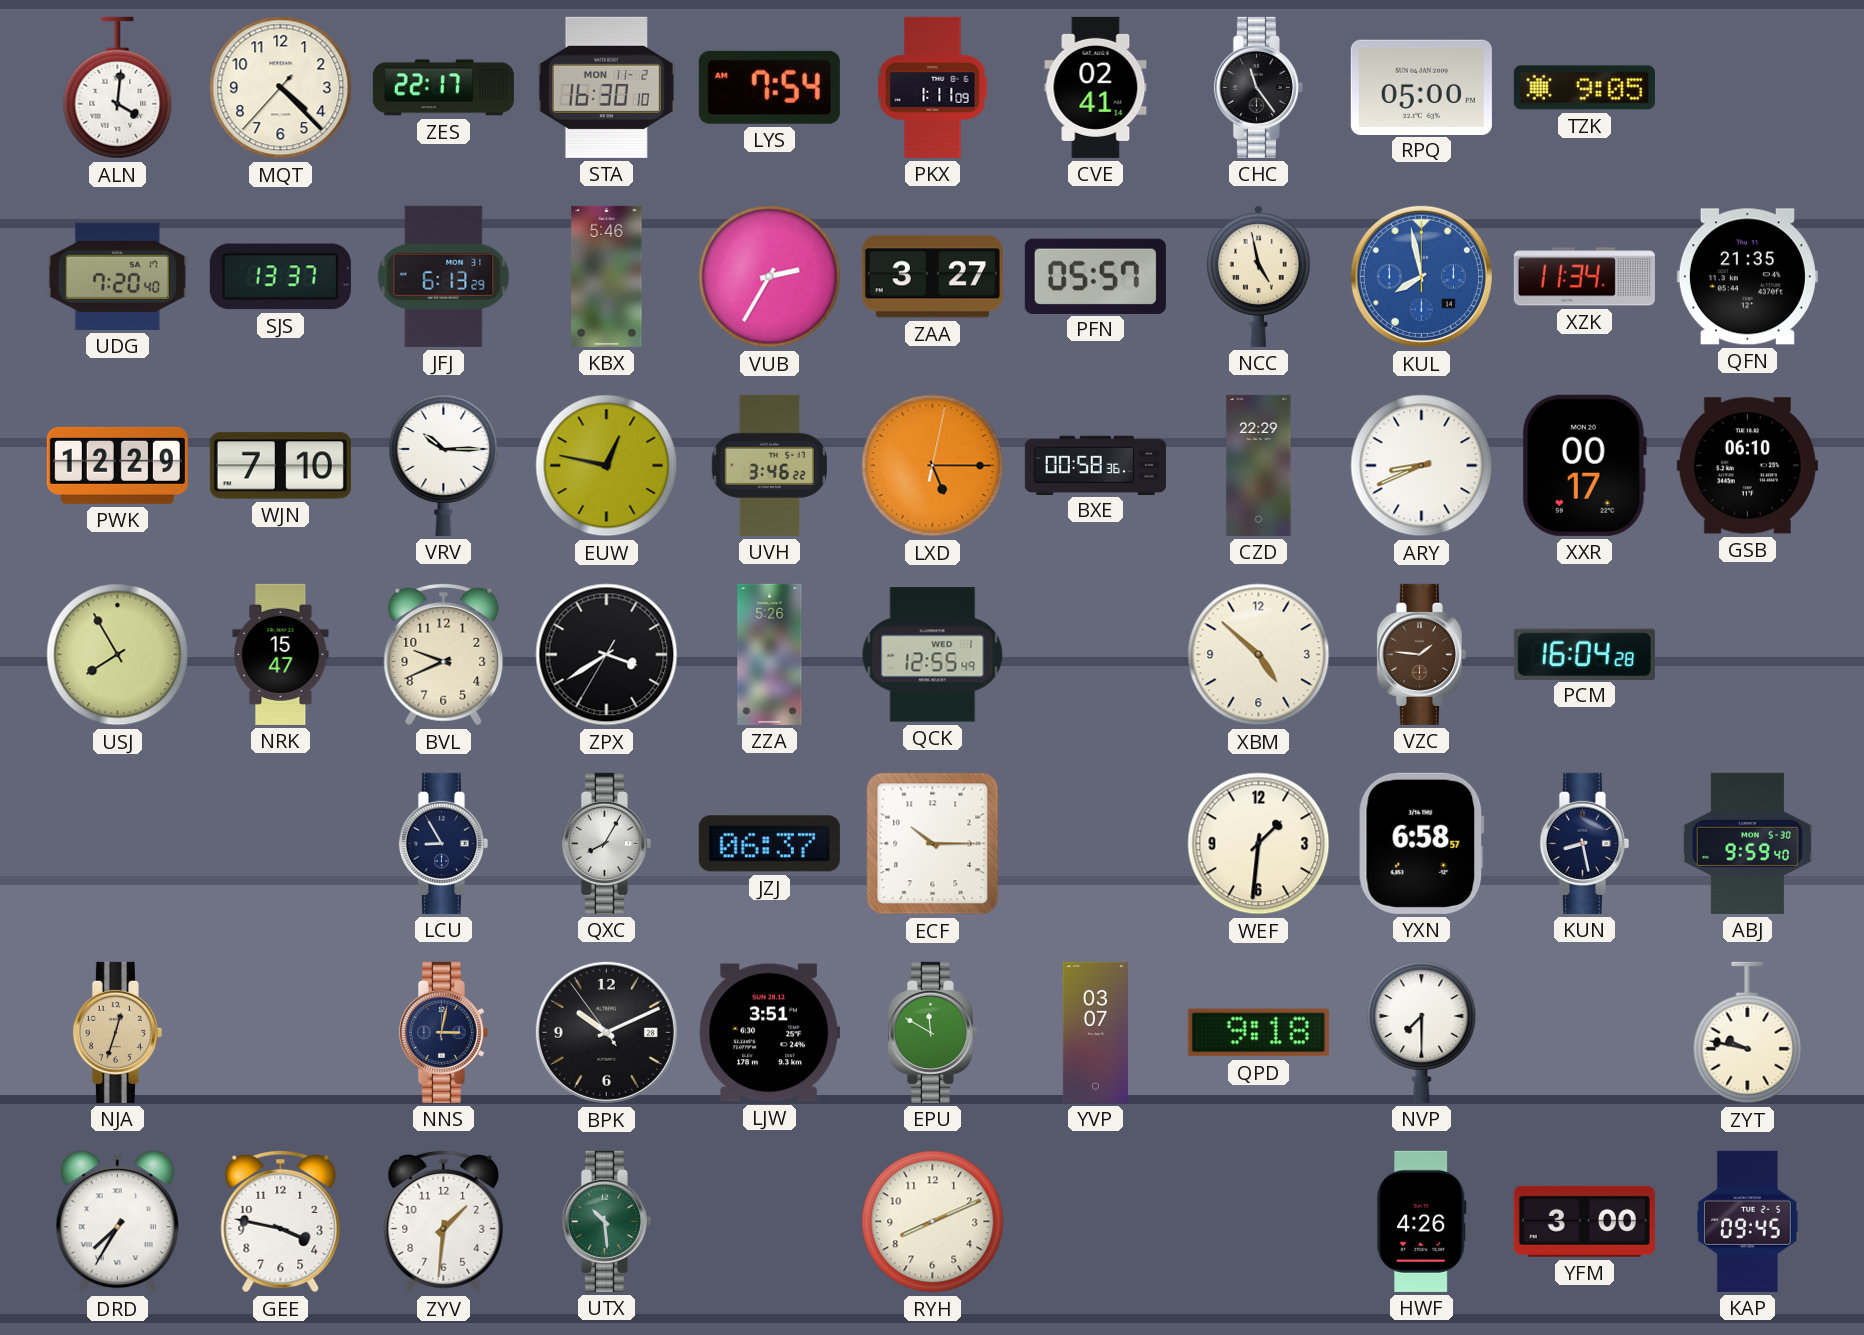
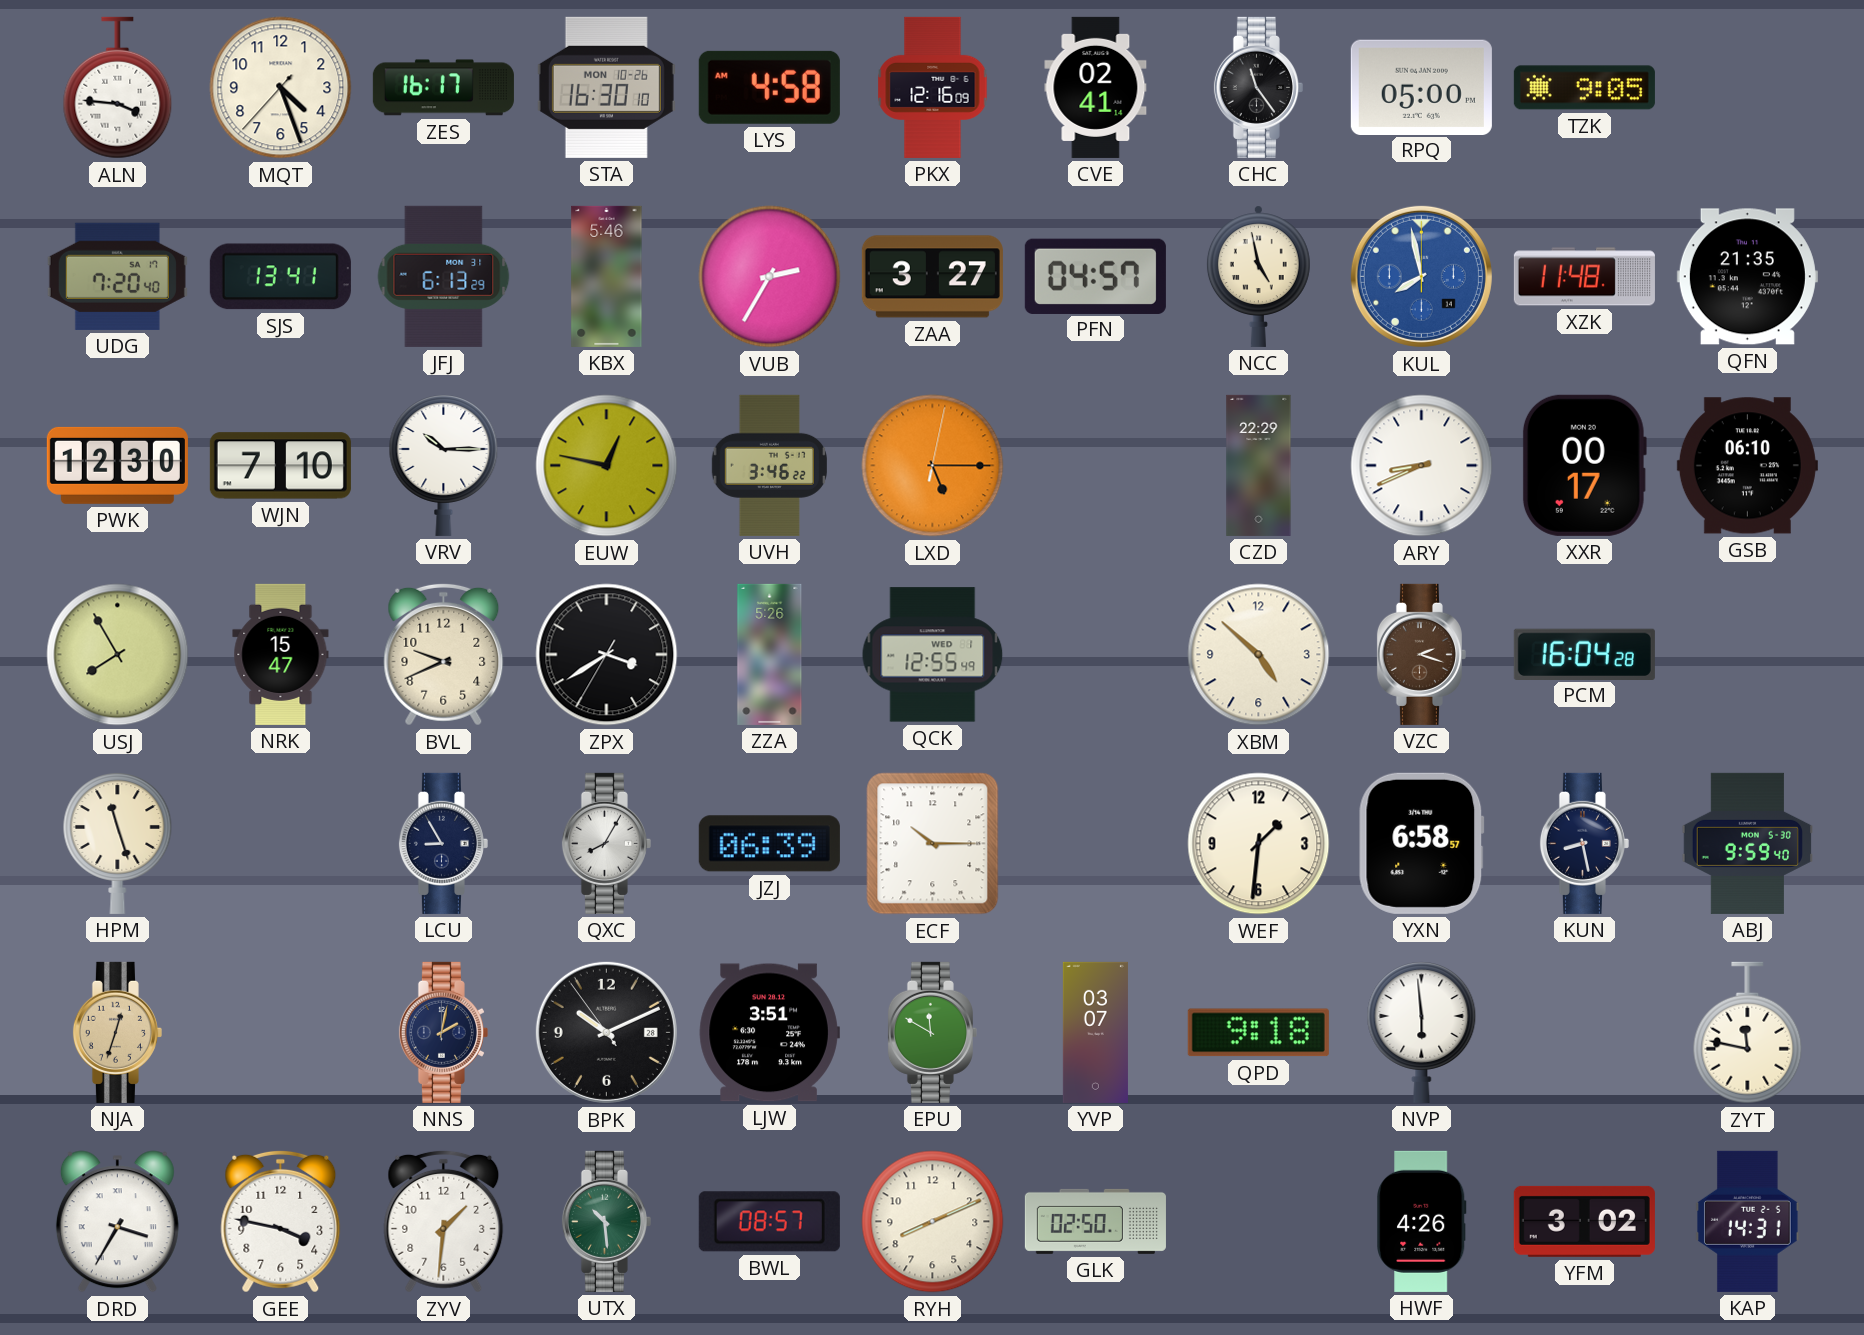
ALN: 4:01 -> 3:46
MQT: 4:22 -> 4:26
ZES: 22:17 -> 16:17
STA date: MON 11-2 -> MON 10-26
LYS: 7:54 -> 4:58
PKX: 1:11 -> 12:16
SJS: 13:37 -> 13:41
PFN: 05:57 -> 04:57
XZK: 11:34 -> 11:48
PWK: 12:29 -> 12:30
BXE: 00:58 -> none
VZC: 1:46 -> 2:18
HPM: none -> 11:27
JZJ: 06:37 -> 06:39
NNS: 3:02 -> 2:02
NVP: 7:30 -> 5:59
ZYT: 9:47 -> 11:47
DRD: 7:35 -> 3:35
BWL: none -> 08:57
GLK: none -> 02:50
YFM: 3:00 -> 3:02
KAP: 09:45 -> 14:31
